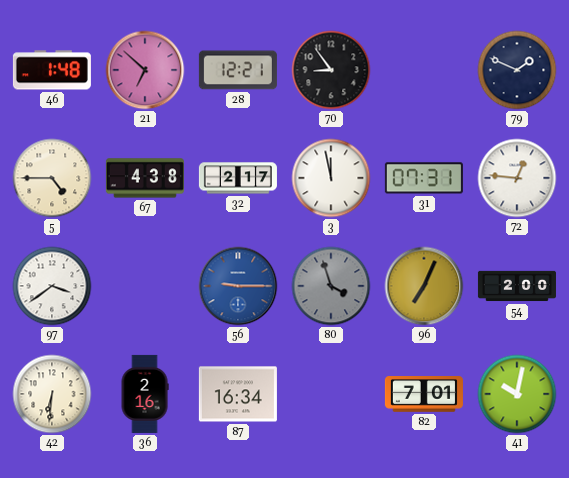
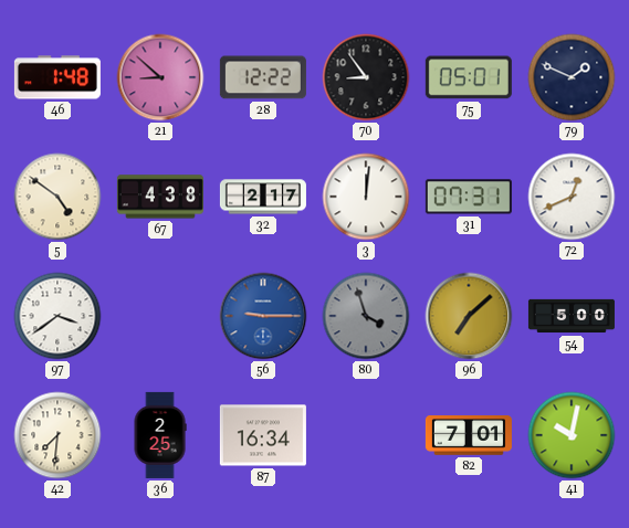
21: 6:52 -> 8:52
28: 12:21 -> 12:22
75: none -> 05:01
5: 4:45 -> 4:51
3: 11:58 -> 12:01
72: 12:46 -> 12:41
96: 7:04 -> 7:08
54: 2:00 -> 5:00
42: 6:31 -> 7:31
36: 2:16 -> 2:25
